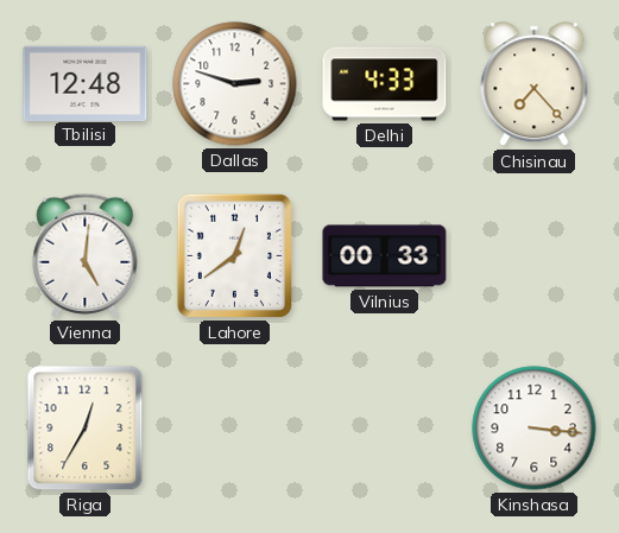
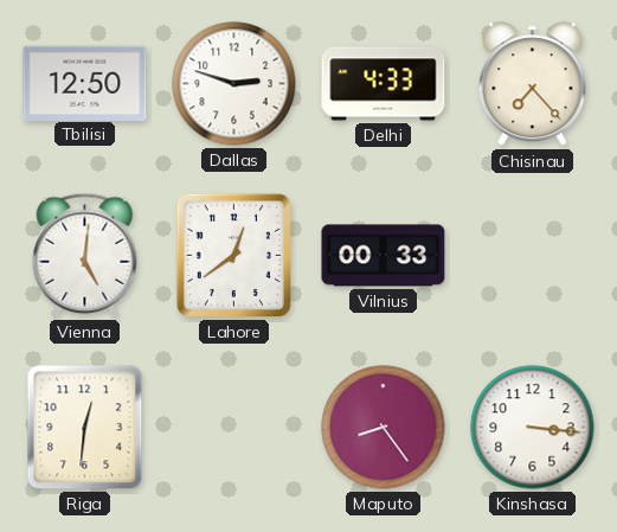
Tbilisi: 12:48 -> 12:50
Riga: 12:35 -> 12:31
Maputo: none -> 8:24
